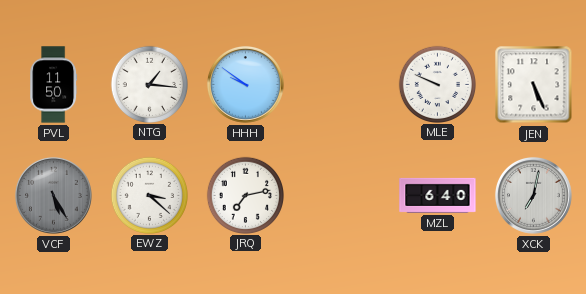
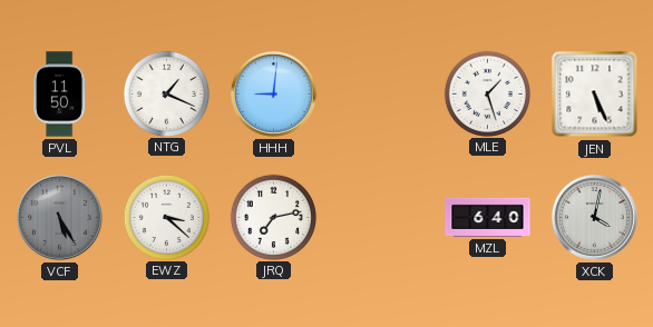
NTG: 1:16 -> 1:19
HHH: 9:51 -> 9:01
MLE: 9:49 -> 1:27
XCK: 7:02 -> 4:02
